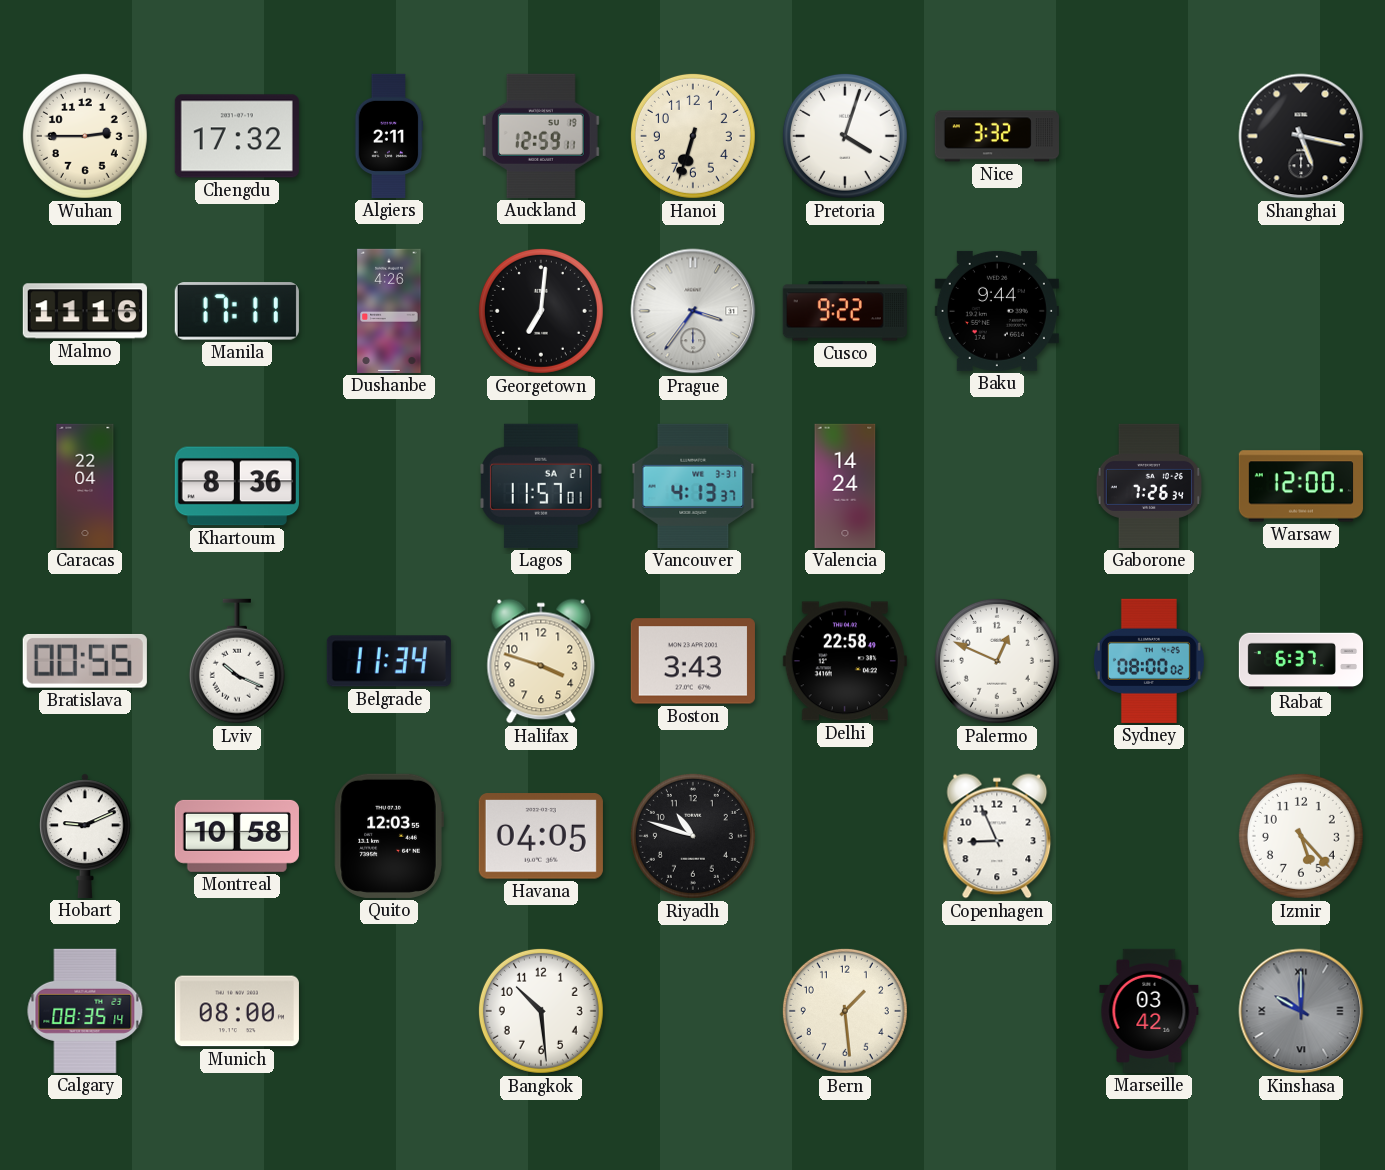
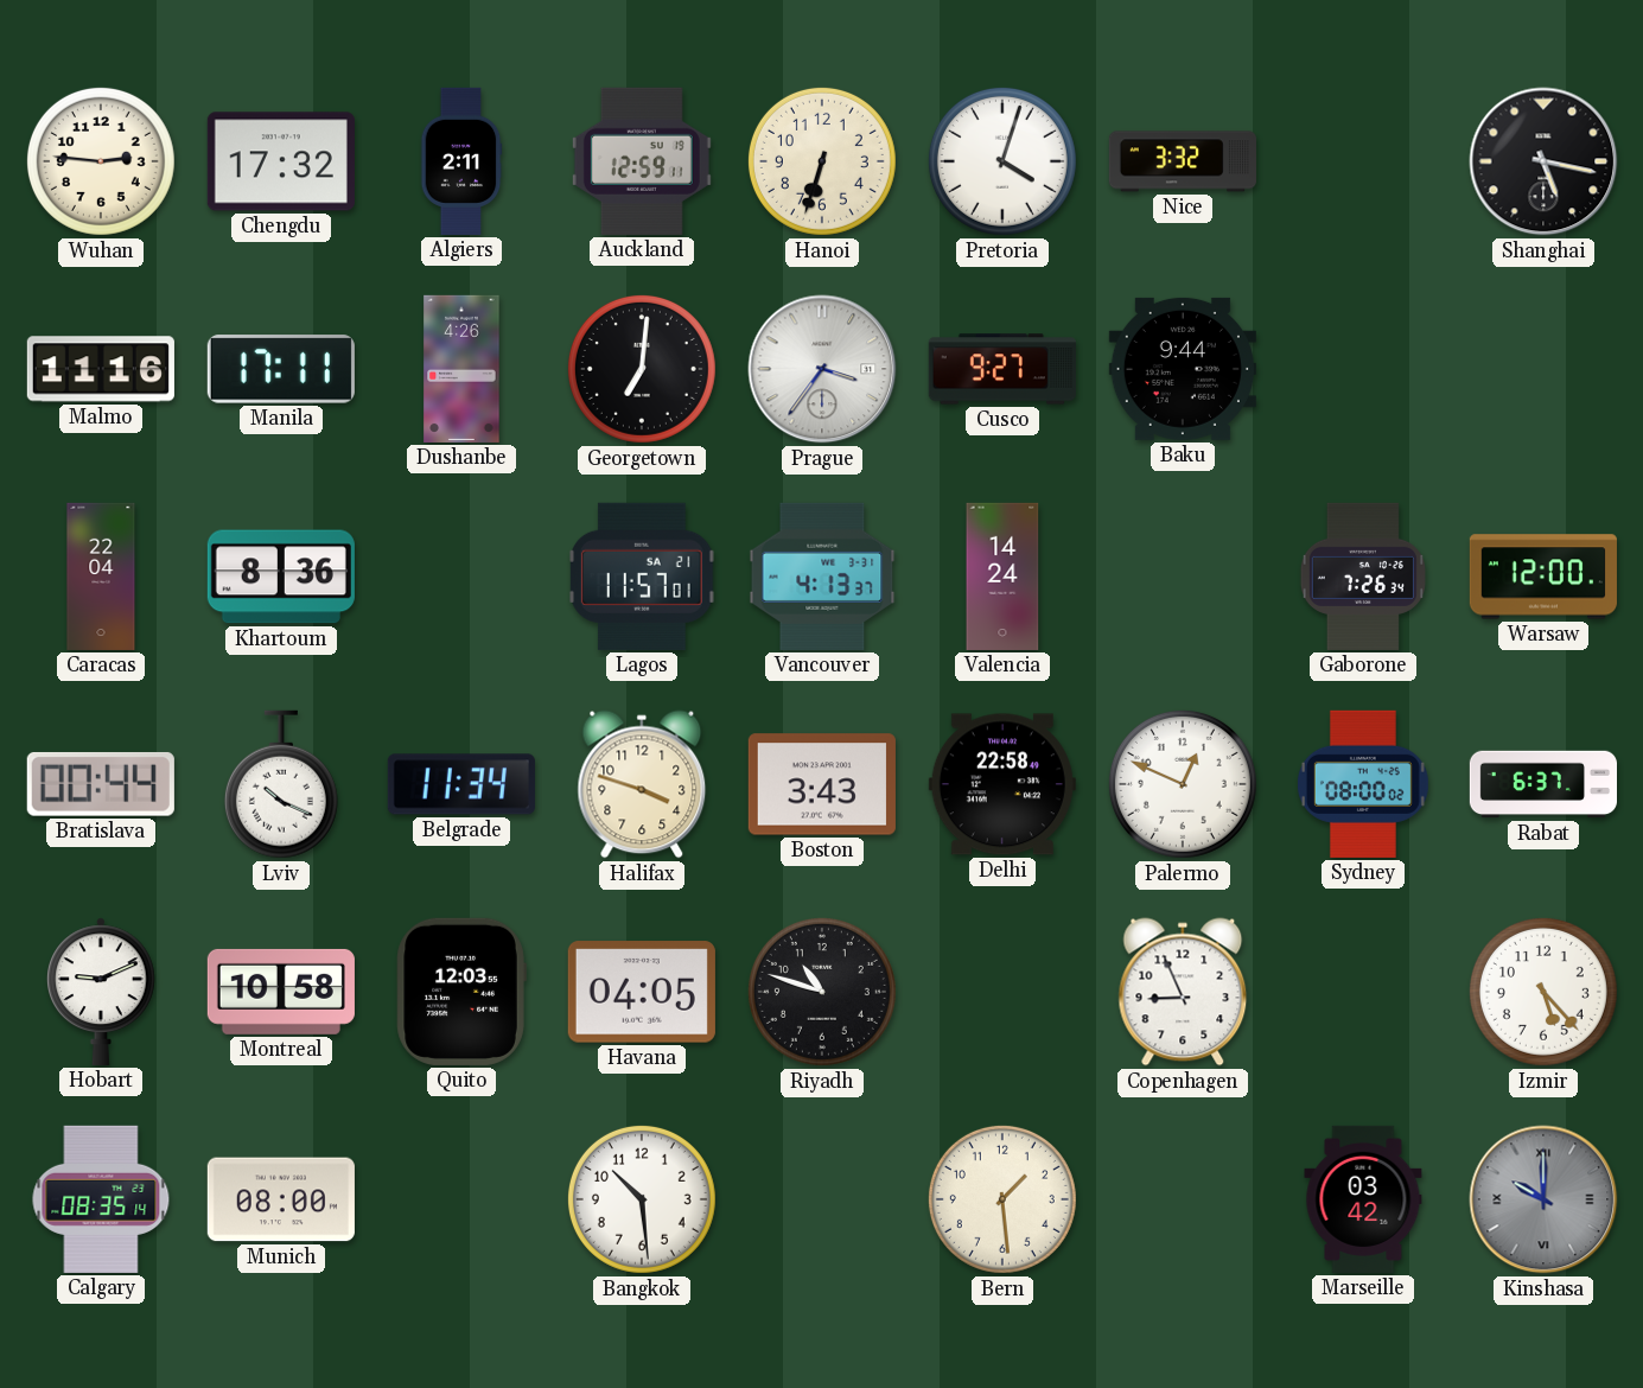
Wuhan: 2:45 -> 2:46
Cusco: 9:22 -> 9:27
Bratislava: 00:55 -> 00:44
